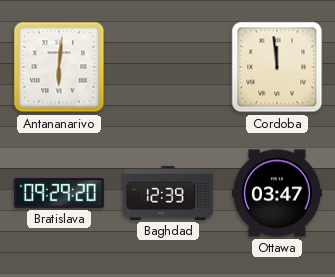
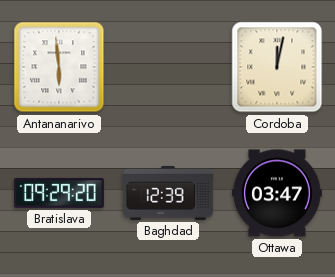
Antananarivo: 6:01 -> 5:59
Cordoba: 11:59 -> 12:02
